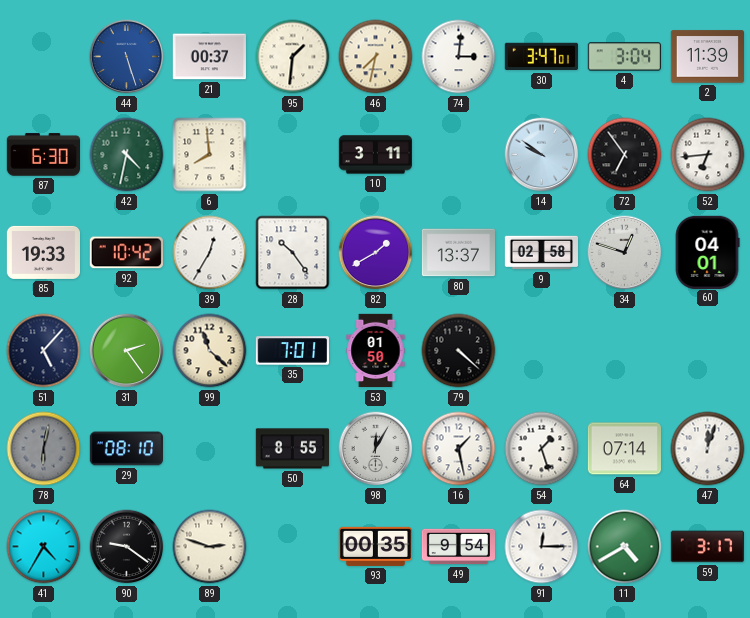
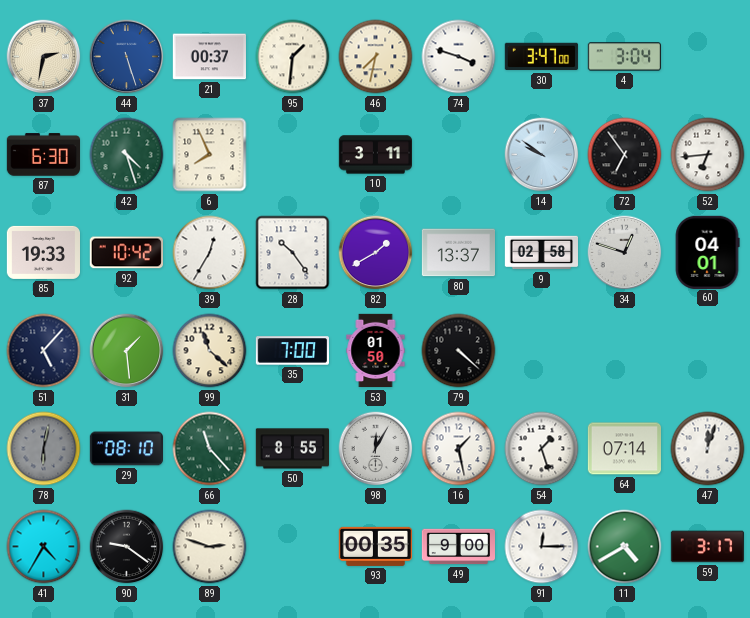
37: none -> 2:32
74: 3:01 -> 3:48
30: 3:47:01 -> 3:47:00
2: 11:39 -> none
42: 4:32 -> 4:27
6: 7:59 -> 7:56
31: 2:24 -> 1:29
35: 7:01 -> 7:00
66: none -> 11:23
49: 9:54 -> 9:00
